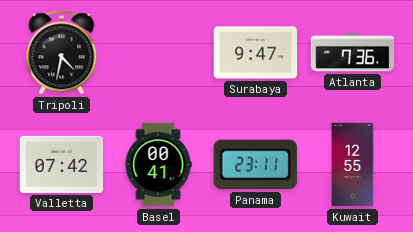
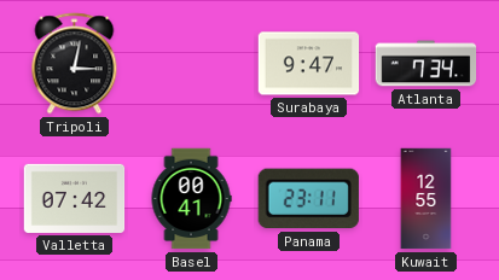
Tripoli: 4:32 -> 3:02
Atlanta: 7:36 -> 7:34
